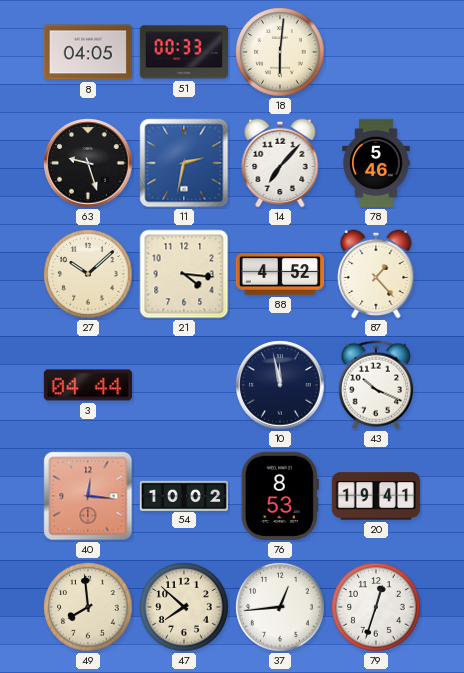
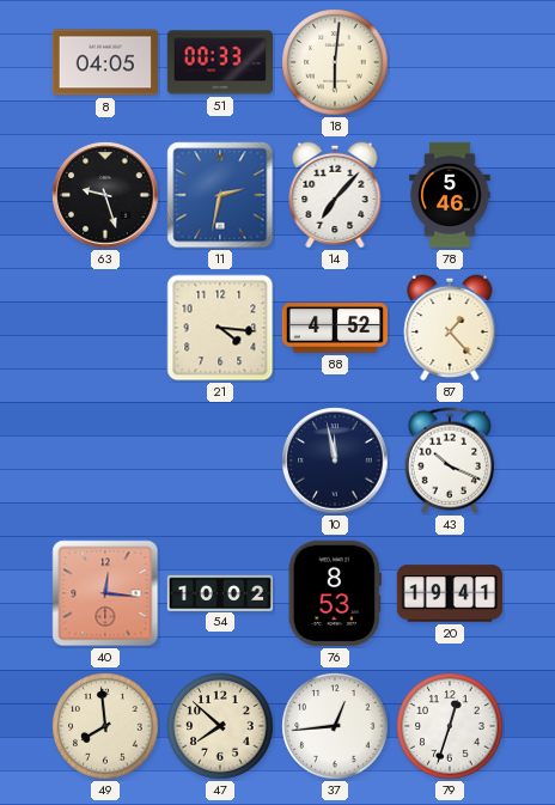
27: 10:08 -> none
3: 04:44 -> none
